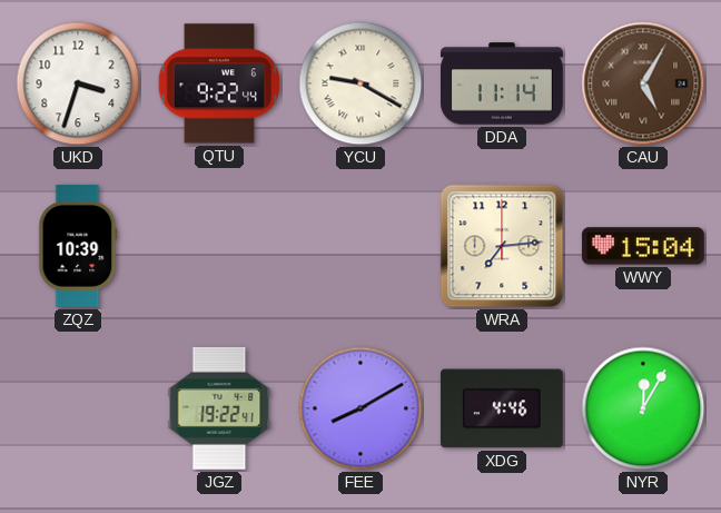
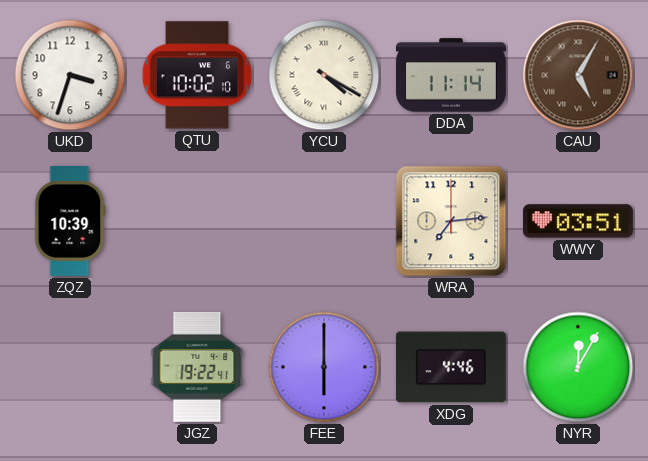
QTU: 9:22 -> 10:02
YCU: 9:20 -> 4:20
WWY: 15:04 -> 03:51
FEE: 8:10 -> 6:00
